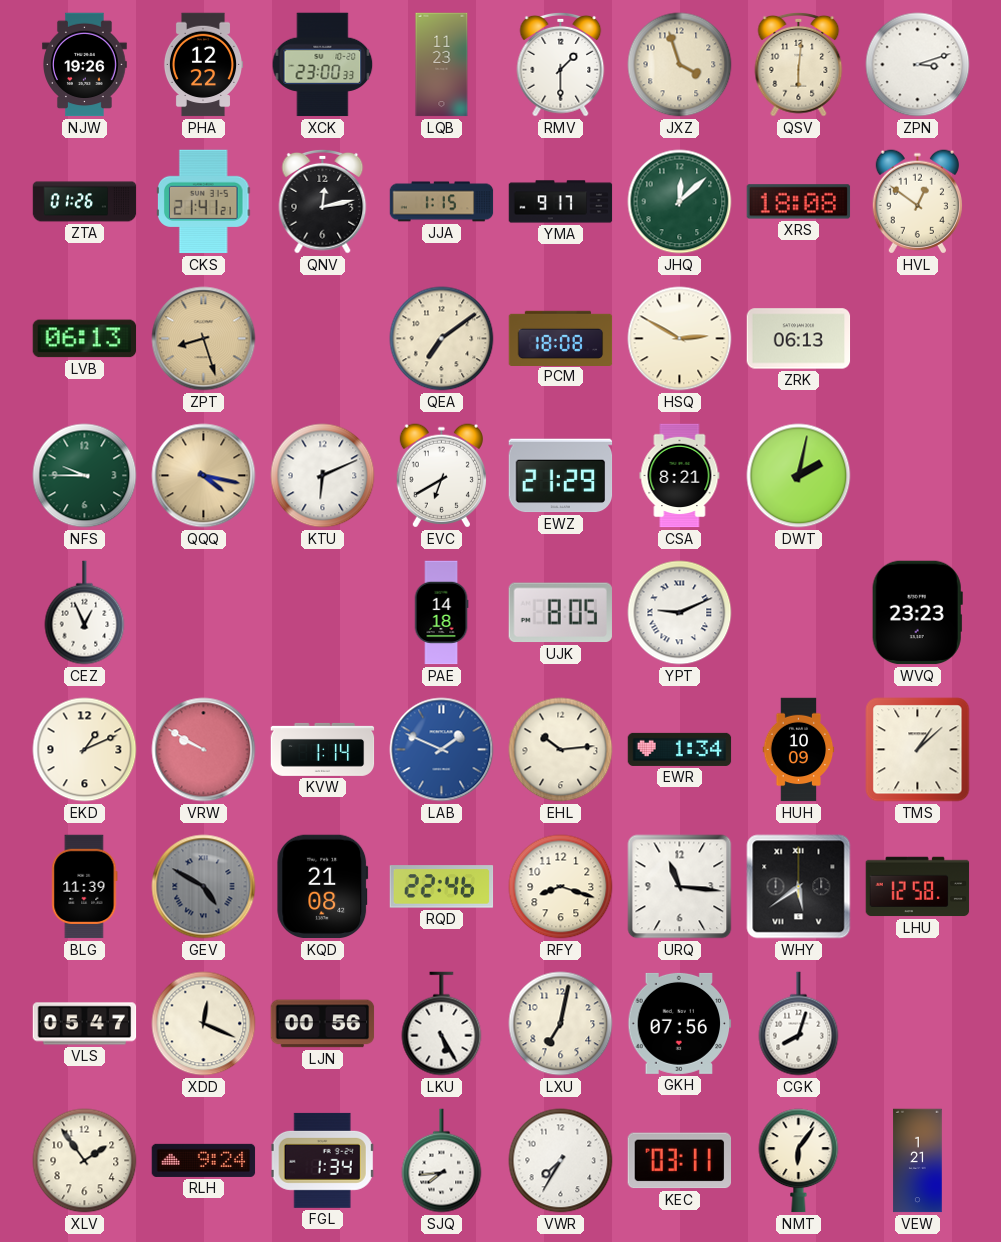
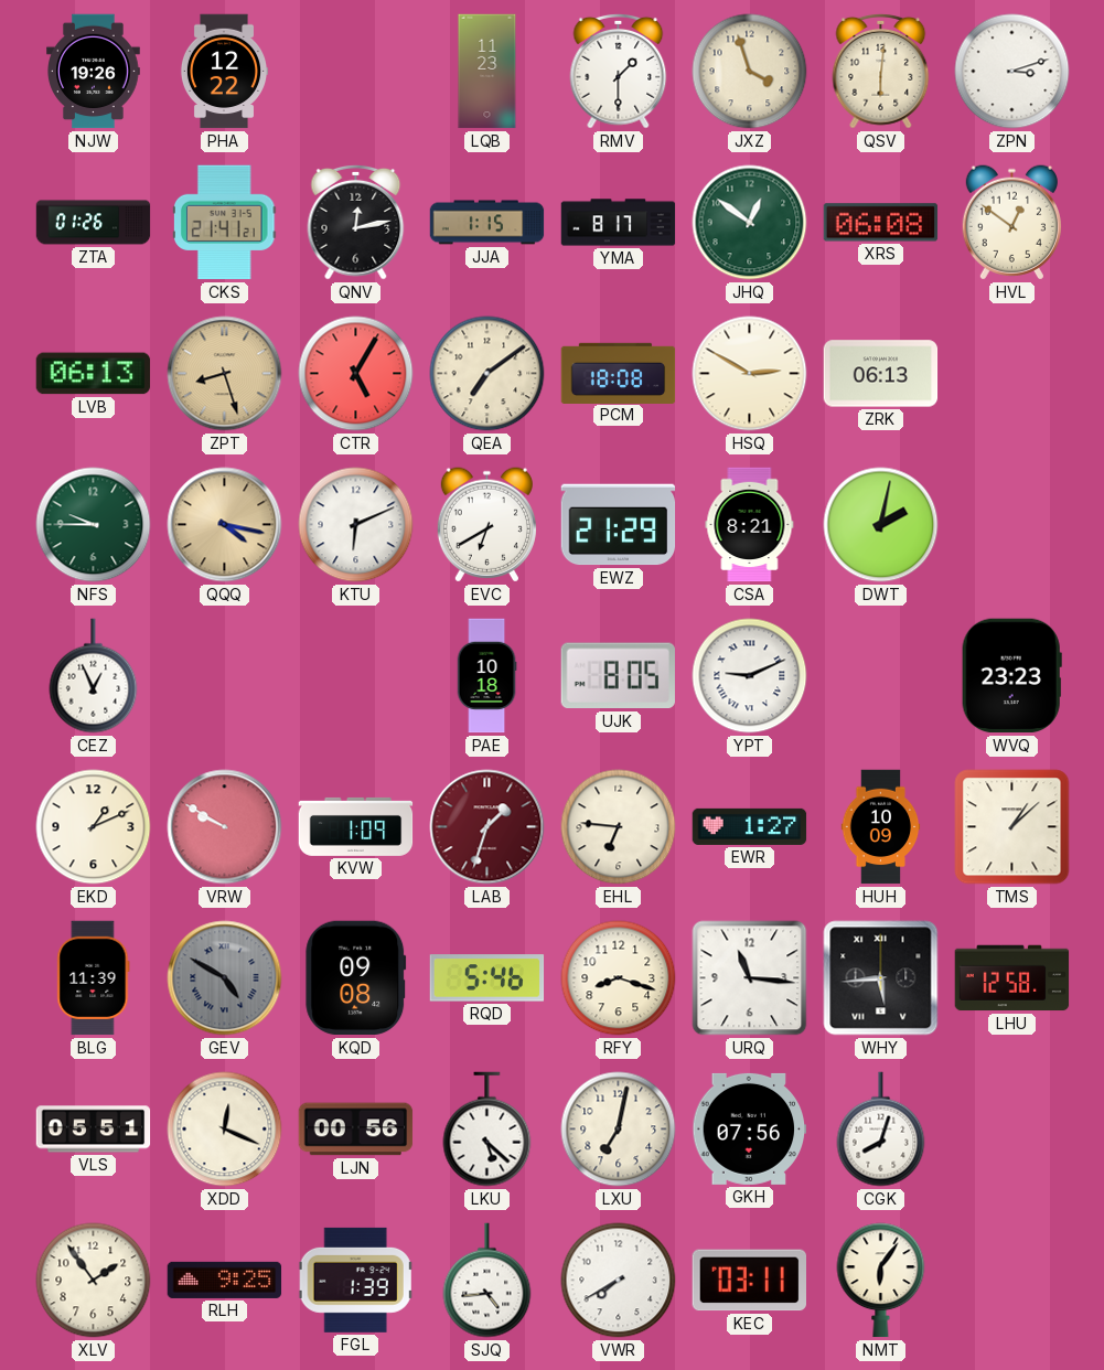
XCK: 23:00 -> none
YMA: 9:17 -> 8:17
JHQ: 12:08 -> 12:51
XRS: 18:08 -> 06:08
CTR: none -> 5:05
PAE: 14:18 -> 10:18
KVW: 1:14 -> 1:09
LAB: 1:49 -> 1:33
LAB dial: blue -> burgundy
EHL: 10:14 -> 6:46
EWR: 1:34 -> 1:27
KQD: 21:08 -> 09:08
RQD: 22:46 -> 5:46
WHY: 5:39 -> 5:44
VLS: 05:47 -> 05:51
LKU: 5:25 -> 5:22
RLH: 9:24 -> 9:25
FGL: 1:34 -> 1:39
SJQ: 7:44 -> 4:44
VWR: 7:35 -> 7:40
VEW: 1:21 -> none
